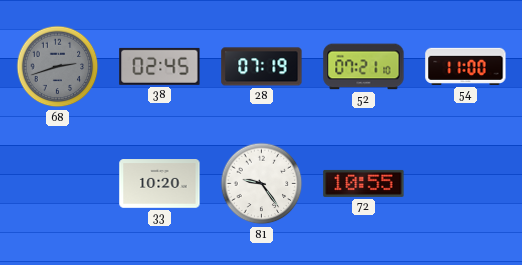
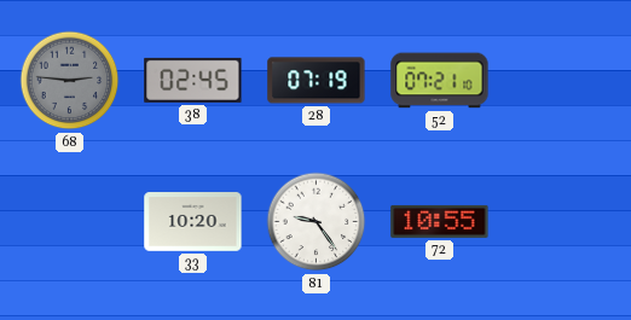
68: 2:42 -> 2:46
54: 11:00 -> none
